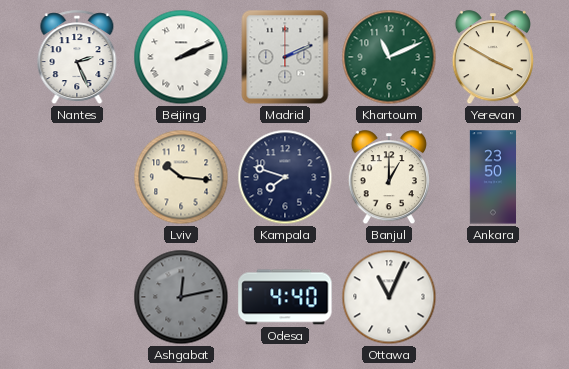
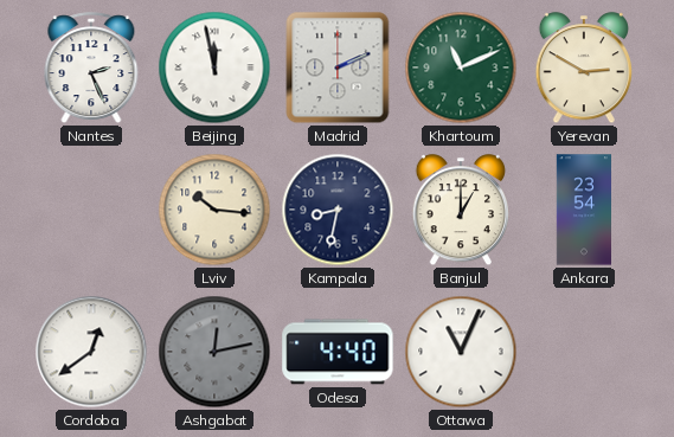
Beijing: 2:11 -> 11:58
Yerevan: 3:50 -> 2:50
Kampala: 7:48 -> 8:32
Ankara: 23:50 -> 23:54
Cordoba: none -> 12:39
